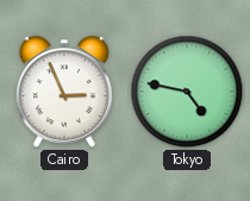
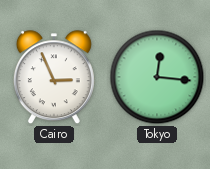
Tokyo: 4:47 -> 12:16
